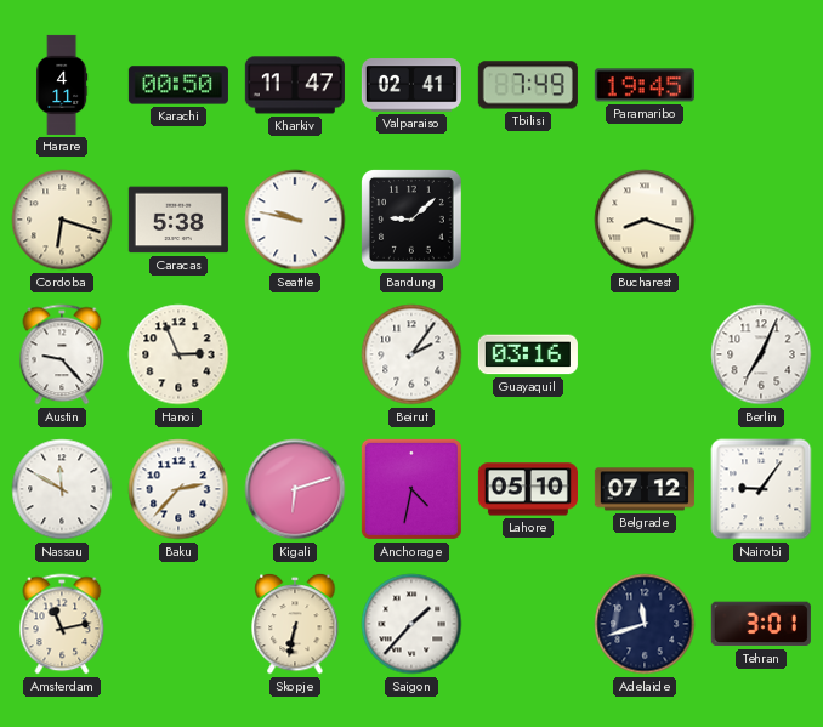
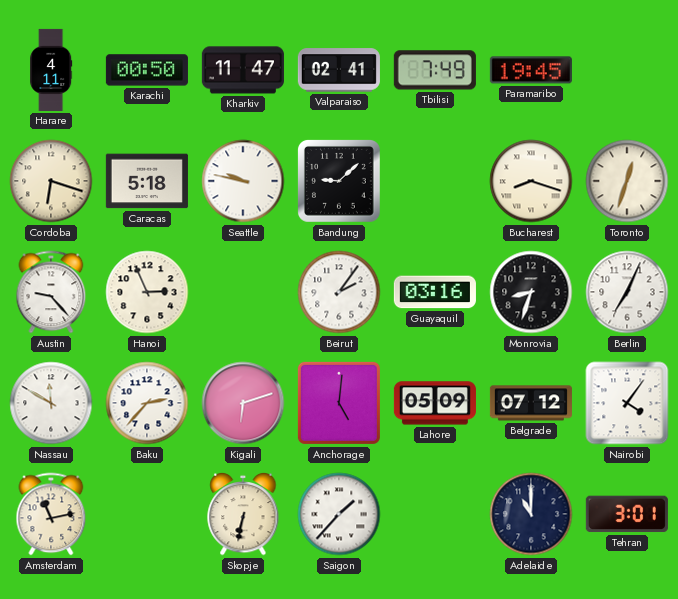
Caracas: 5:38 -> 5:18
Toronto: none -> 12:33
Monrovia: none -> 8:33
Anchorage: 4:32 -> 5:01
Lahore: 05:10 -> 05:09
Nairobi: 9:06 -> 4:06
Adelaide: 11:42 -> 11:00
